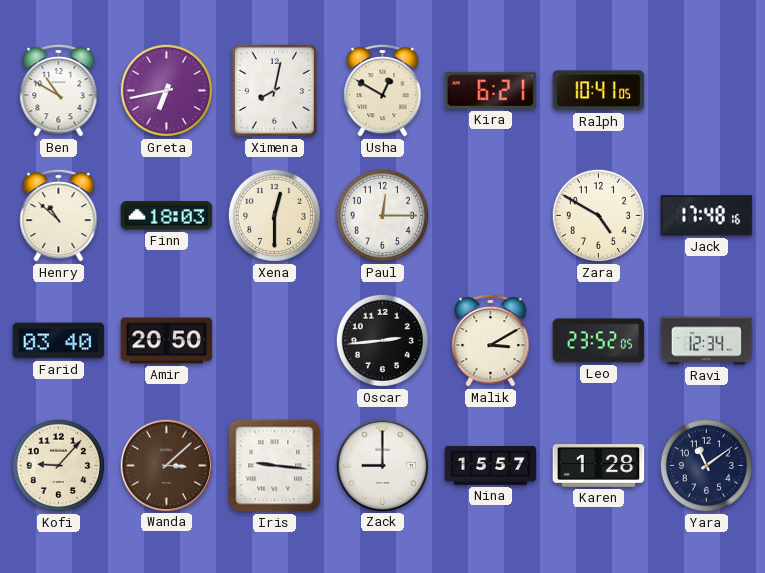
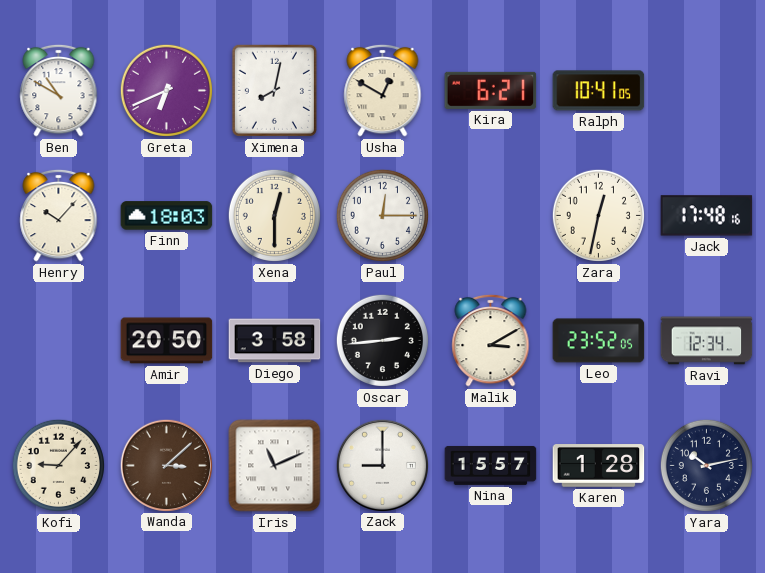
Greta: 6:43 -> 6:41
Henry: 10:52 -> 10:07
Zara: 4:50 -> 12:32
Farid: 03:40 -> none
Diego: none -> 3:58
Iris: 9:16 -> 11:11
Yara: 11:09 -> 10:13
